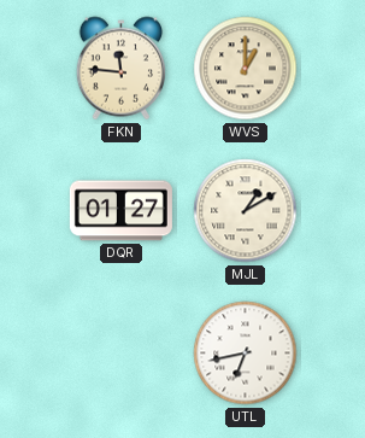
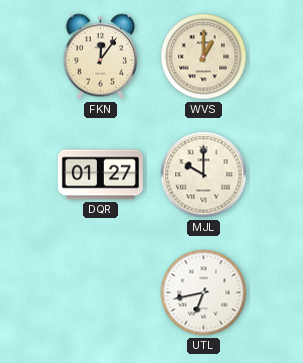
FKN: 11:46 -> 12:06
MJL: 1:10 -> 10:00
